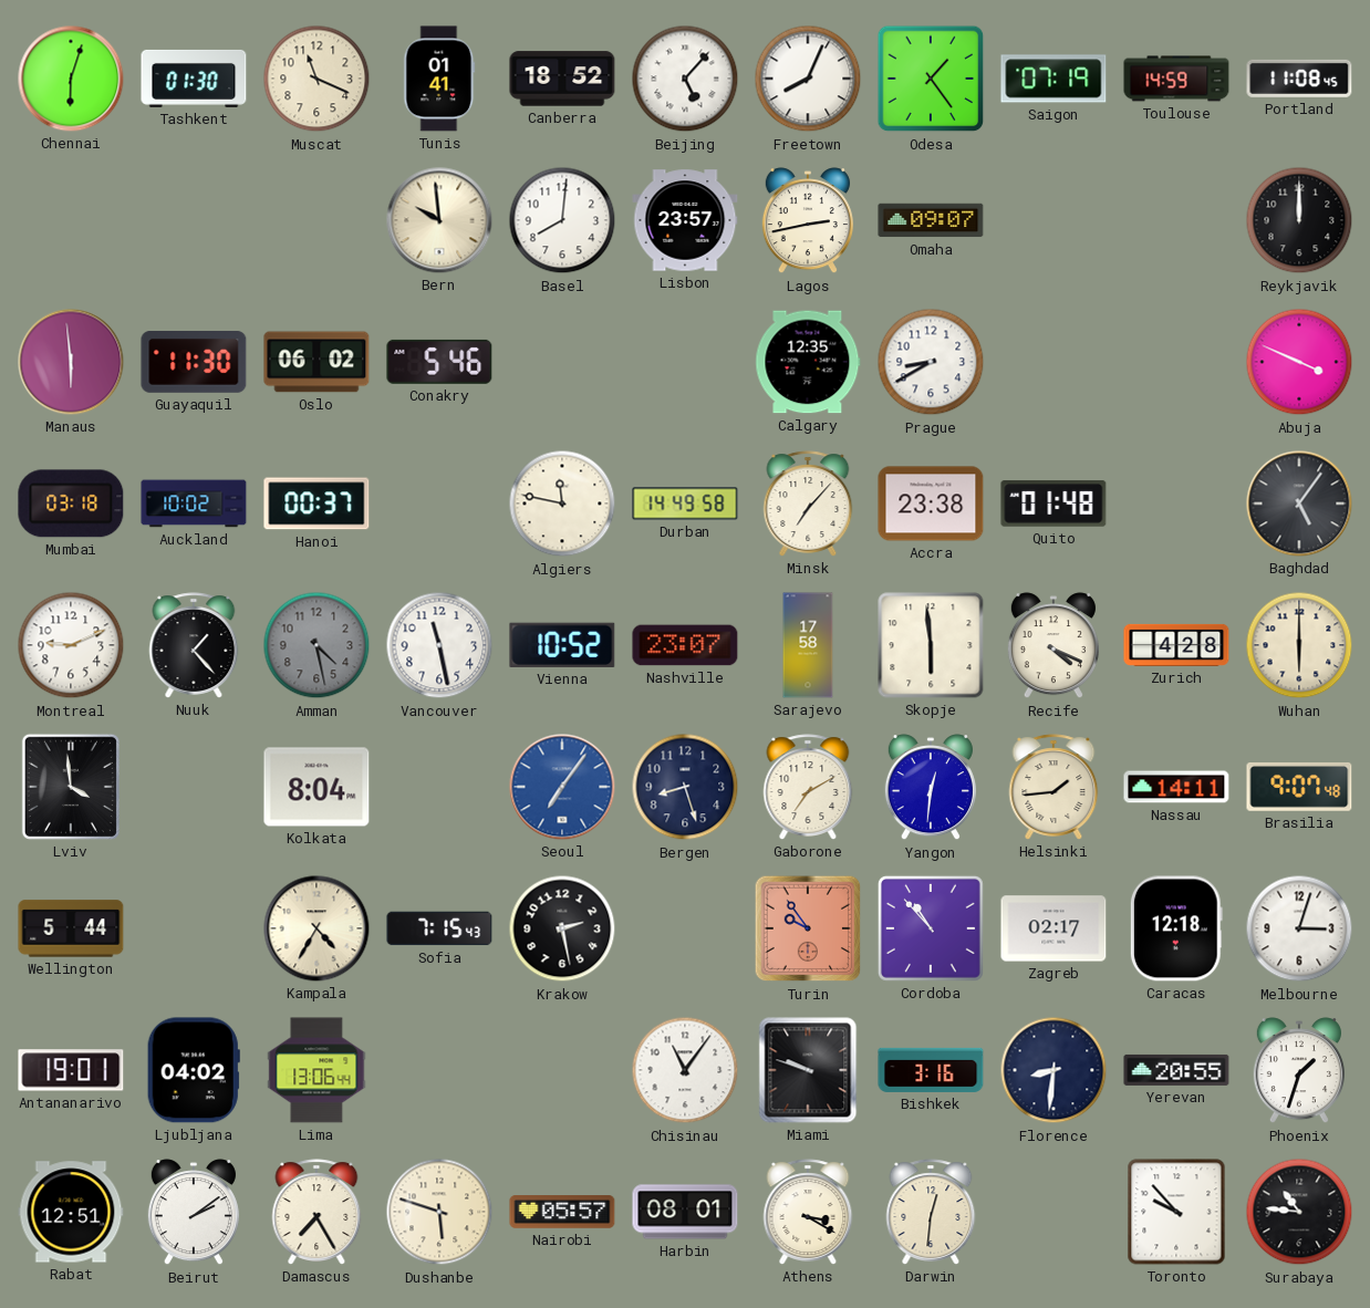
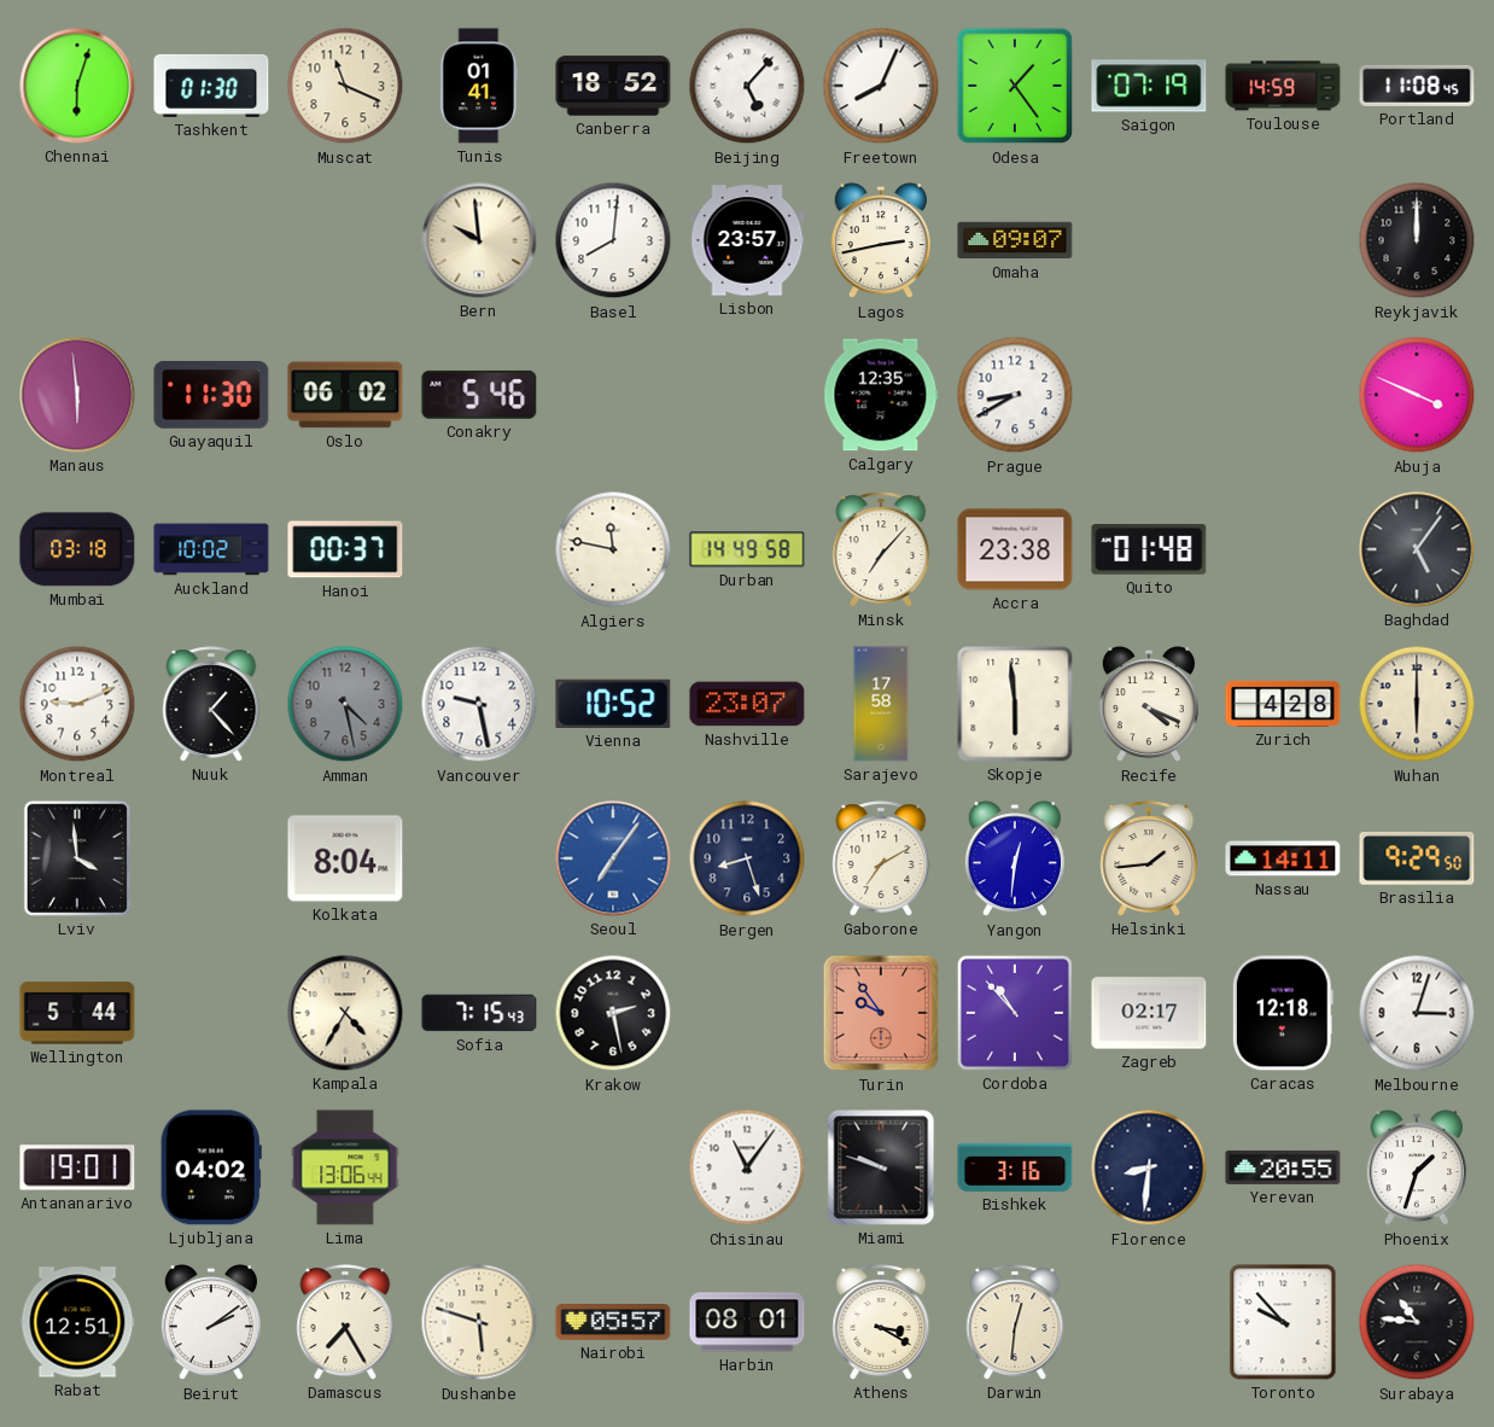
Vancouver: 11:28 -> 9:28
Brasilia: 9:07 -> 9:29
